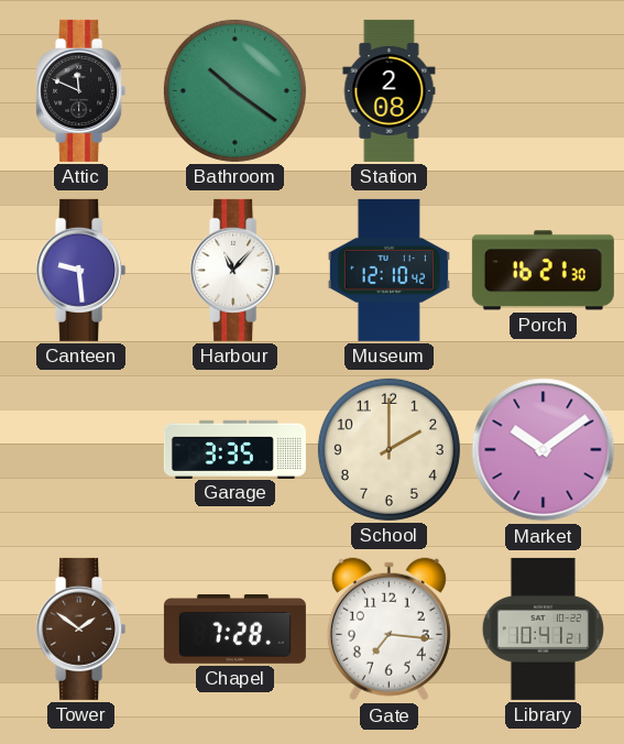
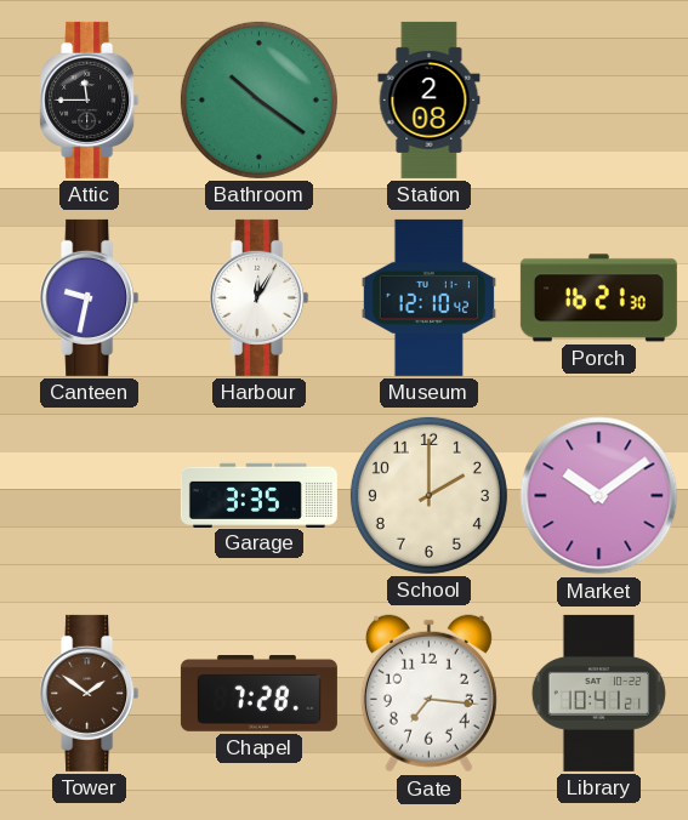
Attic: 11:49 -> 11:45
Canteen: 9:29 -> 9:32
Harbour: 11:07 -> 12:05
